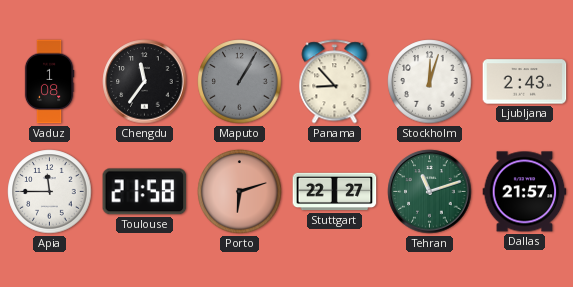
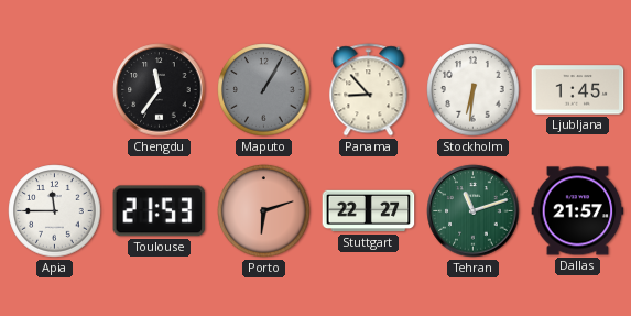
Vaduz: 1:08 -> none
Stockholm: 12:03 -> 6:31
Ljubljana: 2:43 -> 1:45
Toulouse: 21:58 -> 21:53
